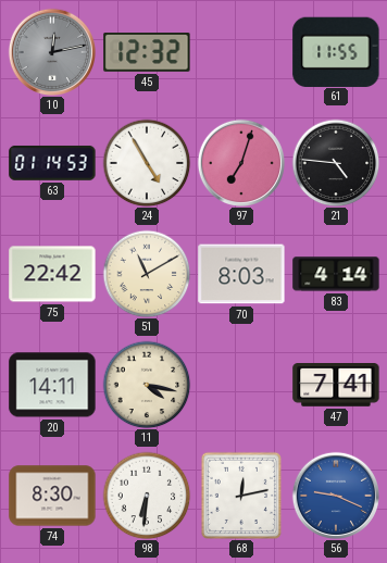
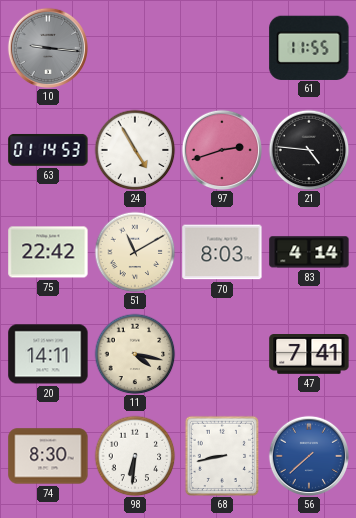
10: 12:13 -> 9:16
45: 12:32 -> none
97: 7:03 -> 2:42
68: 12:13 -> 8:43
56: 9:19 -> 7:38
